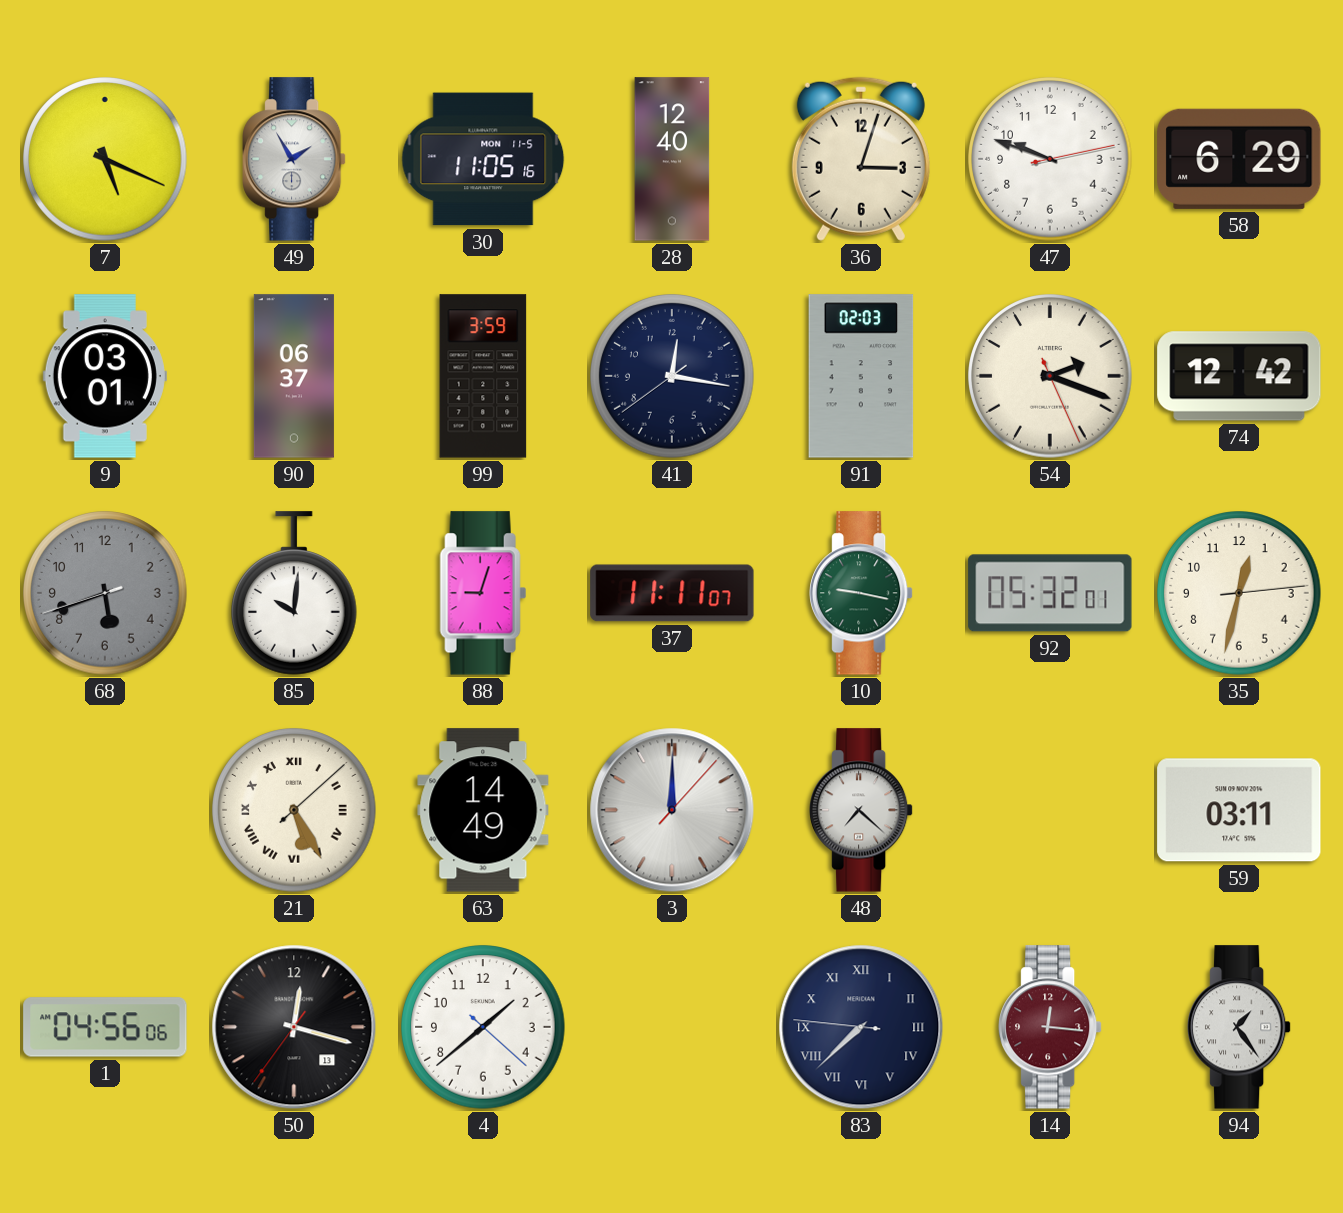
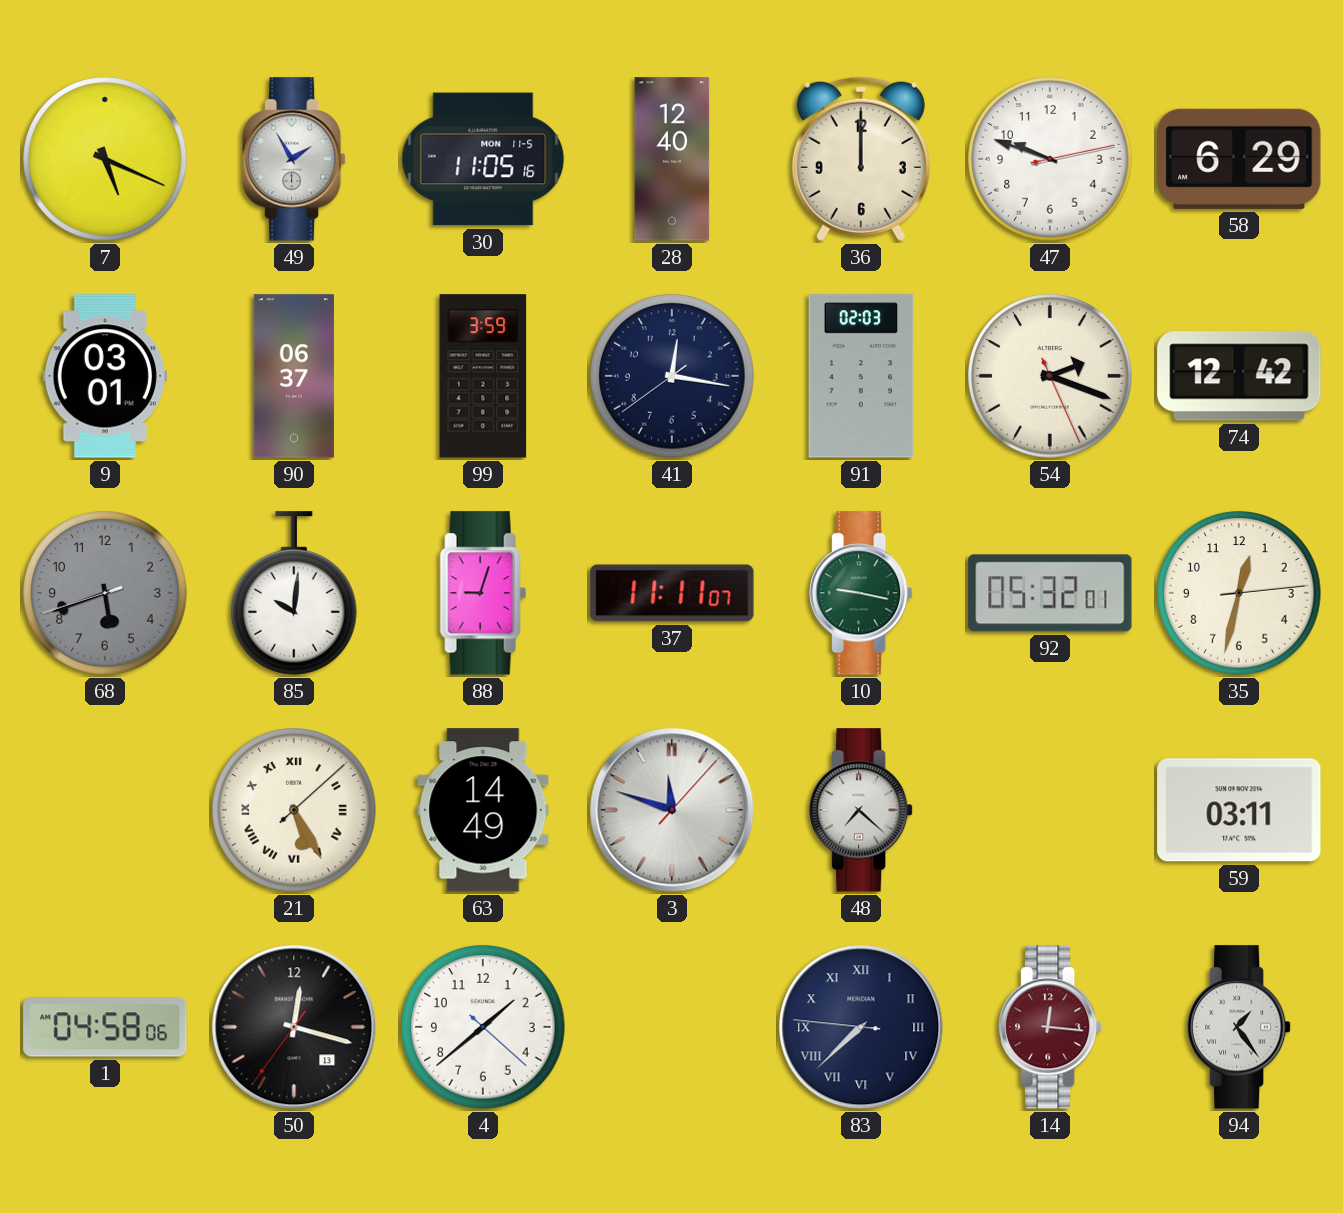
36: 3:03 -> 12:00
3: 12:00 -> 11:48
1: 04:56 -> 04:58
